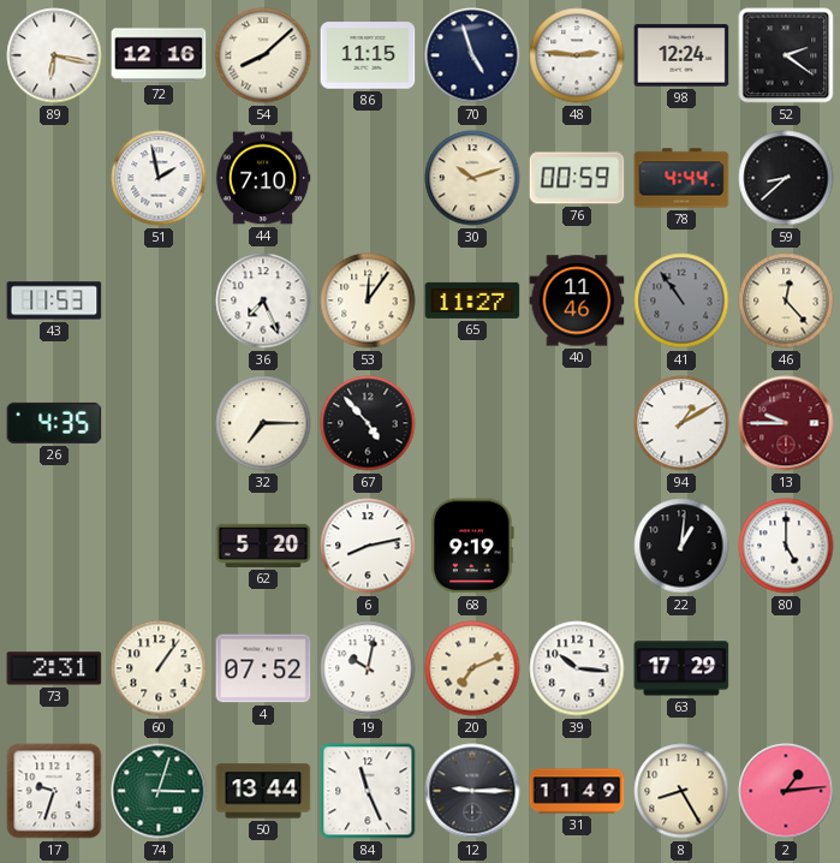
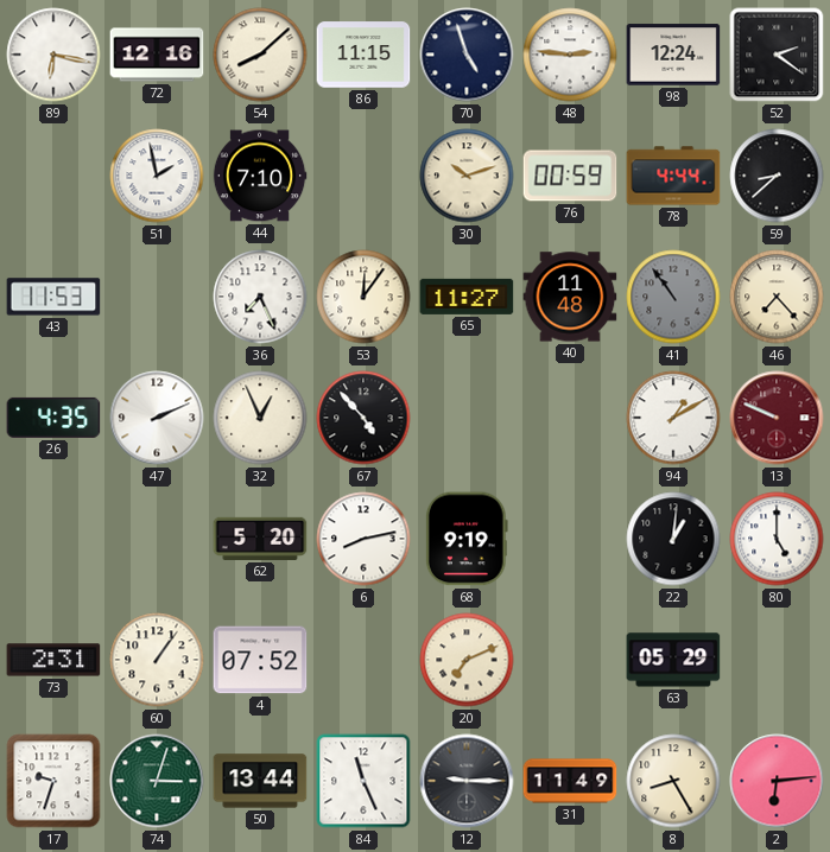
40: 11:46 -> 11:48
46: 12:23 -> 7:23
47: none -> 2:11
32: 7:15 -> 12:56
13: 9:45 -> 9:49
19: 10:02 -> none
39: 10:16 -> none
63: 17:29 -> 05:29
2: 1:14 -> 6:14
